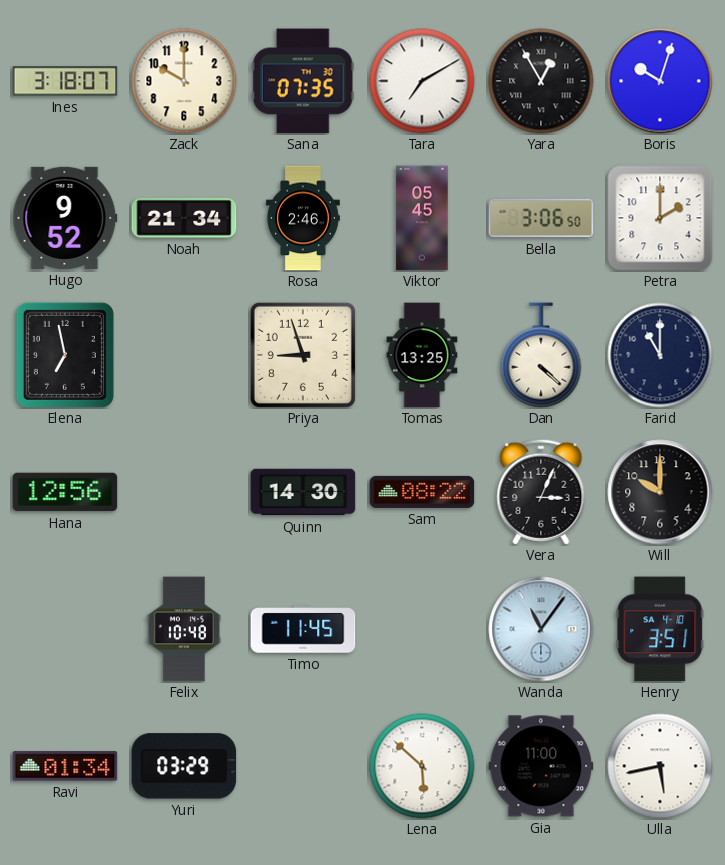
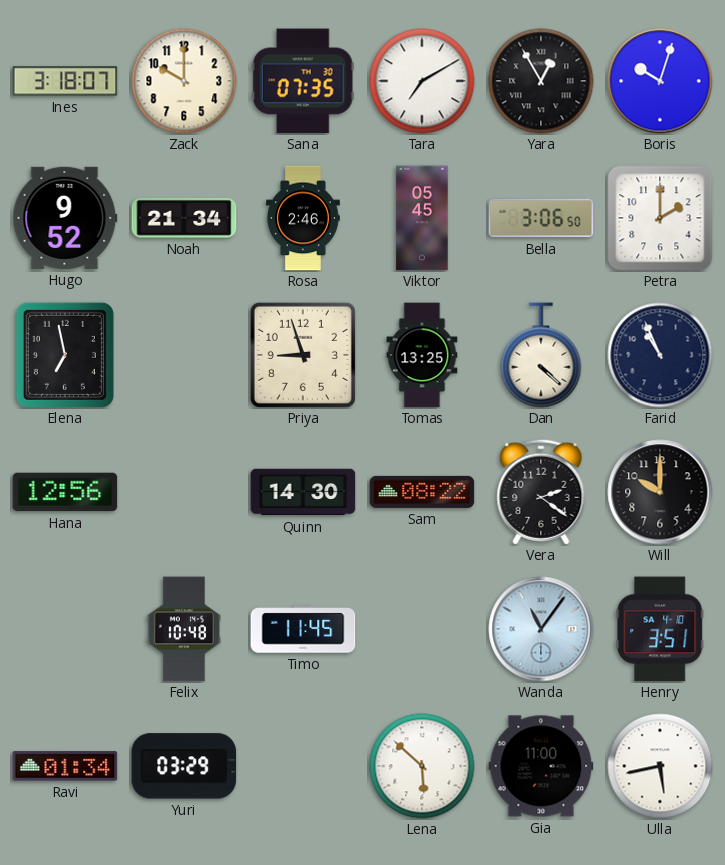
Farid: 11:00 -> 10:56
Vera: 3:04 -> 2:21
